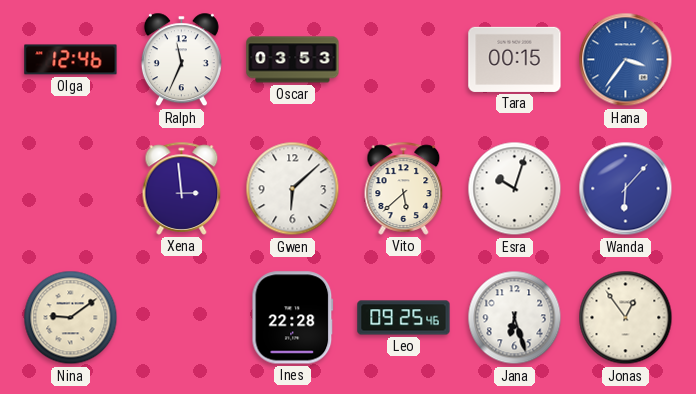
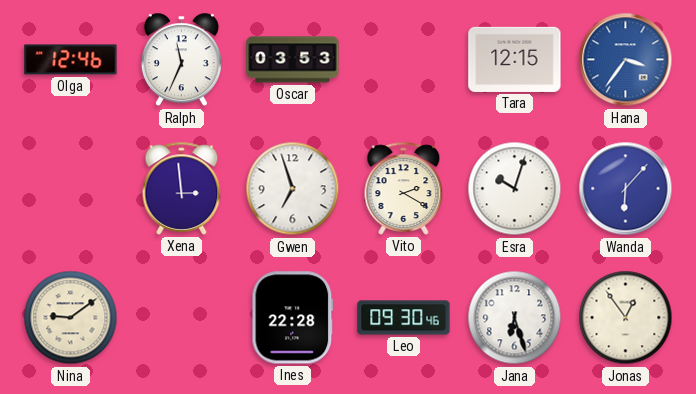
Tara: 00:15 -> 12:15
Gwen: 6:08 -> 6:57
Vito: 5:38 -> 2:20
Leo: 09:25 -> 09:30
